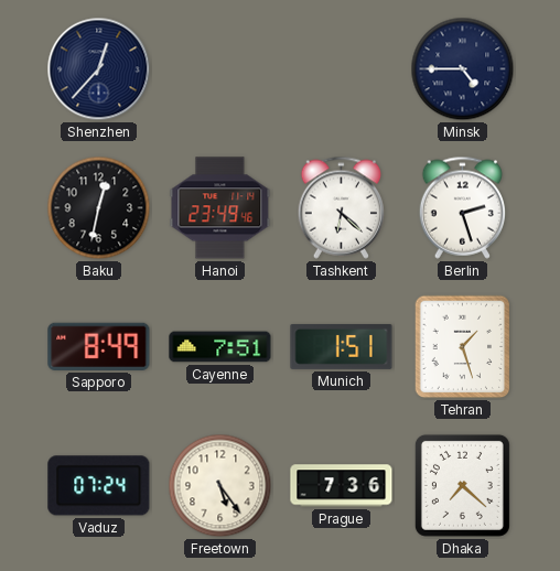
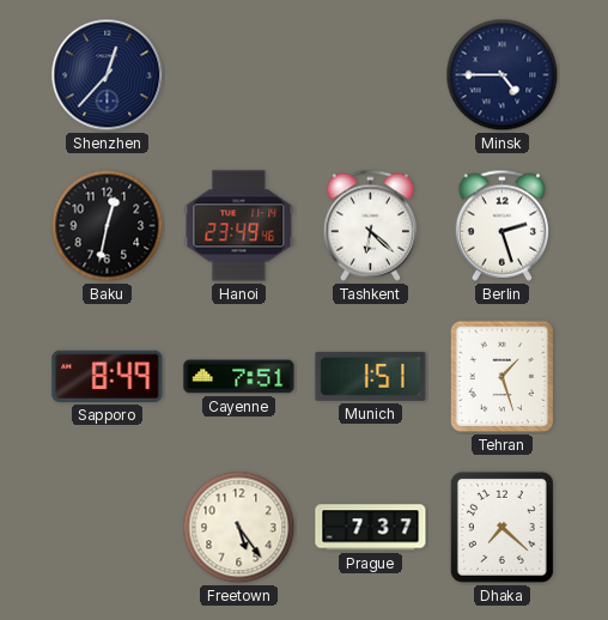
Vaduz: 07:24 -> none
Prague: 7:36 -> 7:37
